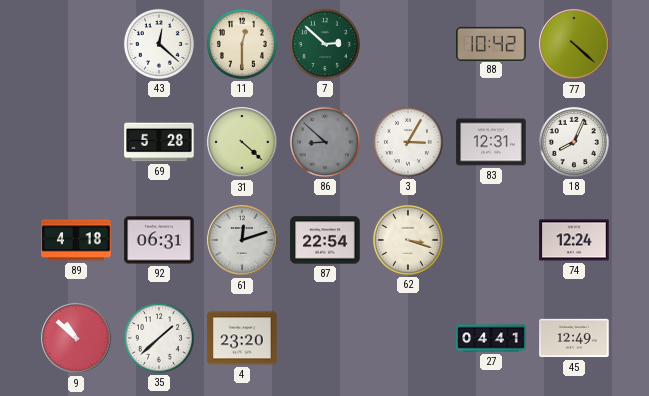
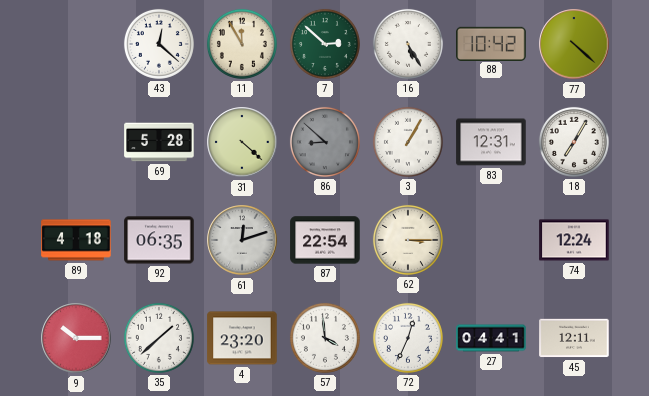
11: 12:30 -> 11:55
16: none -> 5:25
3: 3:05 -> 1:05
18: 8:04 -> 7:05
92: 06:31 -> 06:35
62: 3:18 -> 3:15
9: 10:52 -> 10:15
57: none -> 3:59
72: none -> 12:34
45: 12:49 -> 12:11
